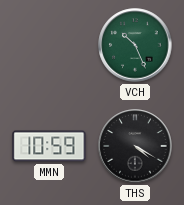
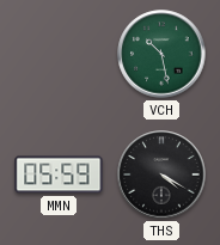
VCH: 10:26 -> 10:28
MMN: 10:59 -> 05:59
